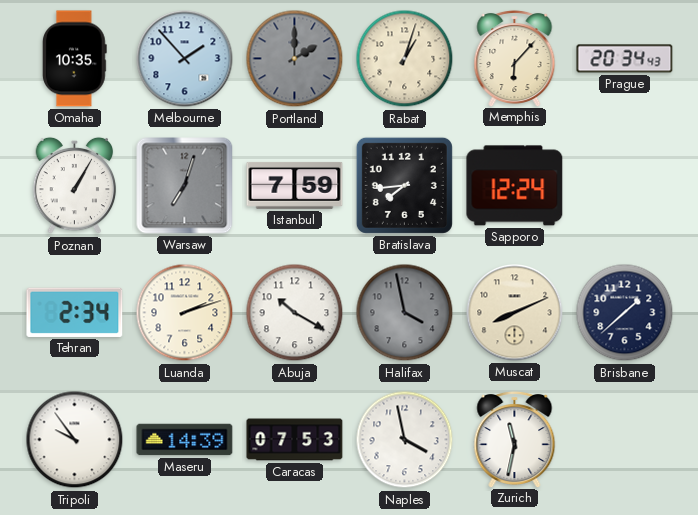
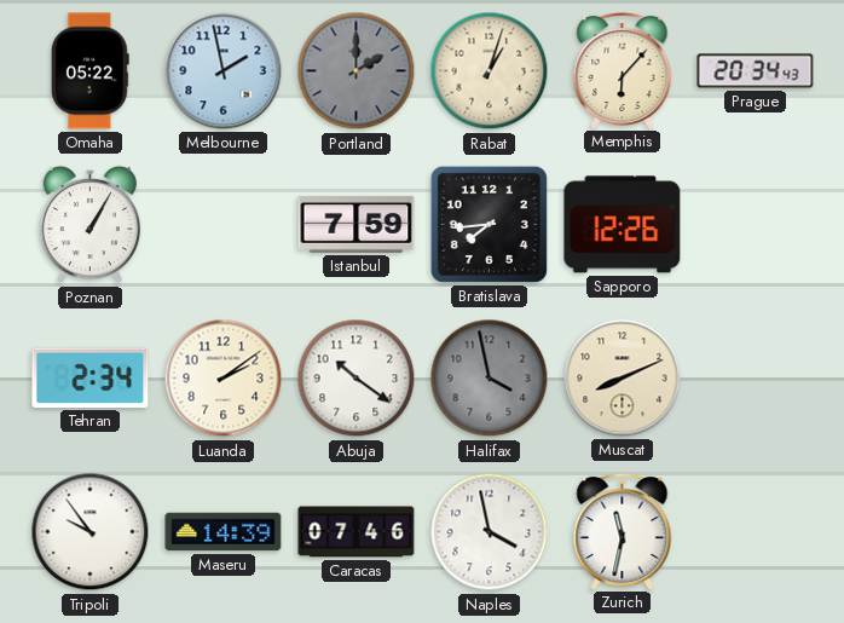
Omaha: 10:35 -> 05:22
Melbourne: 1:53 -> 1:58
Warsaw: 7:03 -> none
Sapporo: 12:24 -> 12:26
Luanda: 2:12 -> 2:09
Abuja: 10:20 -> 10:21
Brisbane: 1:38 -> none
Caracas: 07:53 -> 07:46
